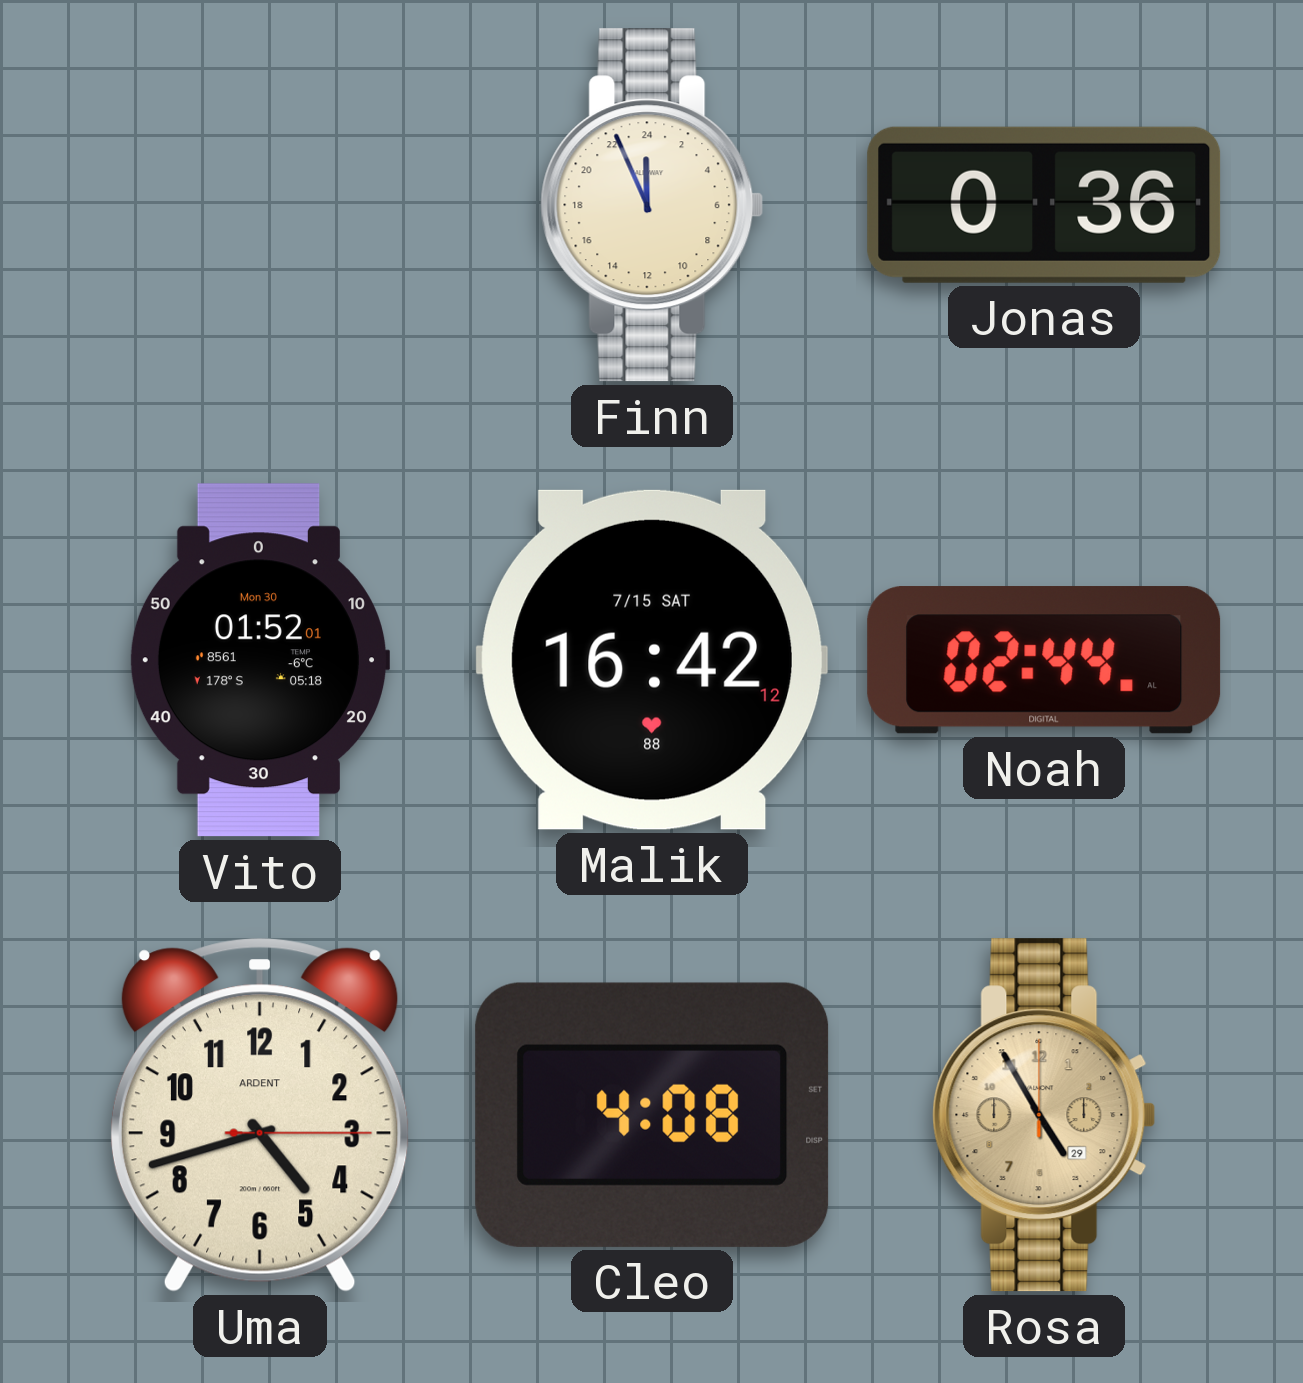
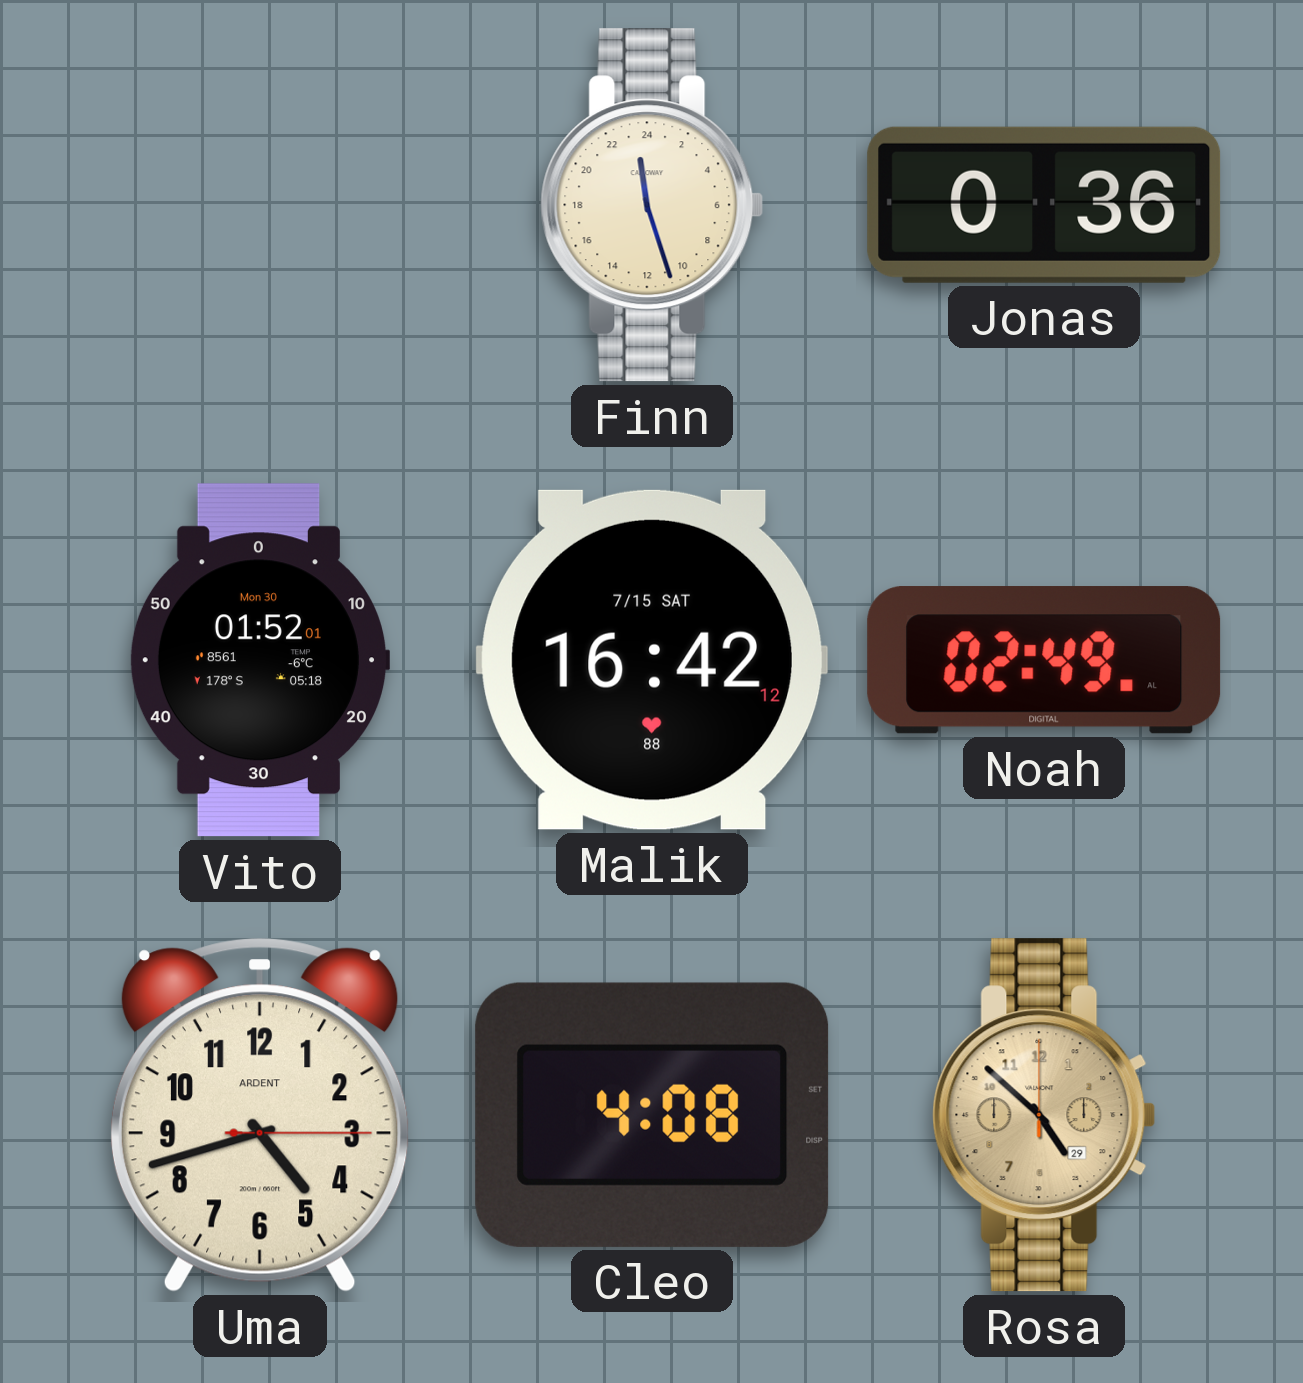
Finn: 23:56 -> 23:27
Noah: 02:44 -> 02:49
Rosa: 4:55 -> 4:52
